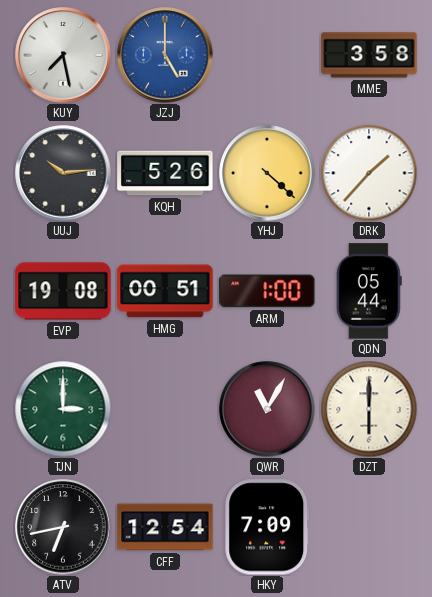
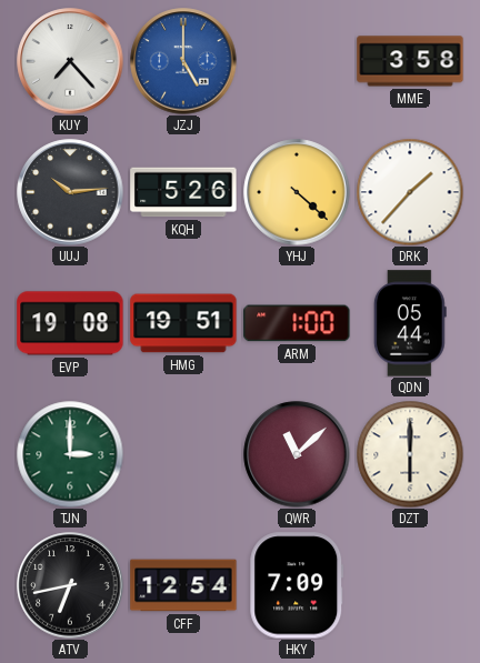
KUY: 7:28 -> 7:23
HMG: 00:51 -> 19:51
QWR: 11:05 -> 11:08
